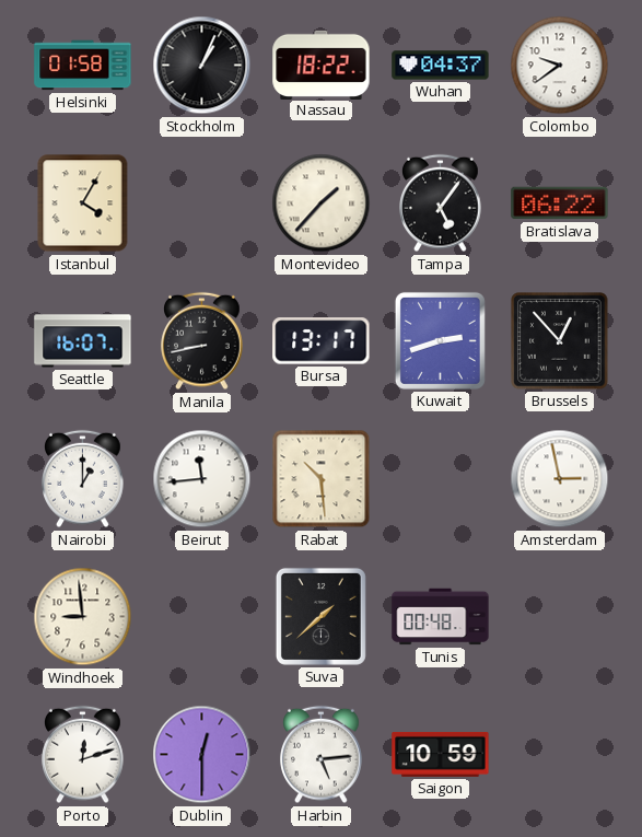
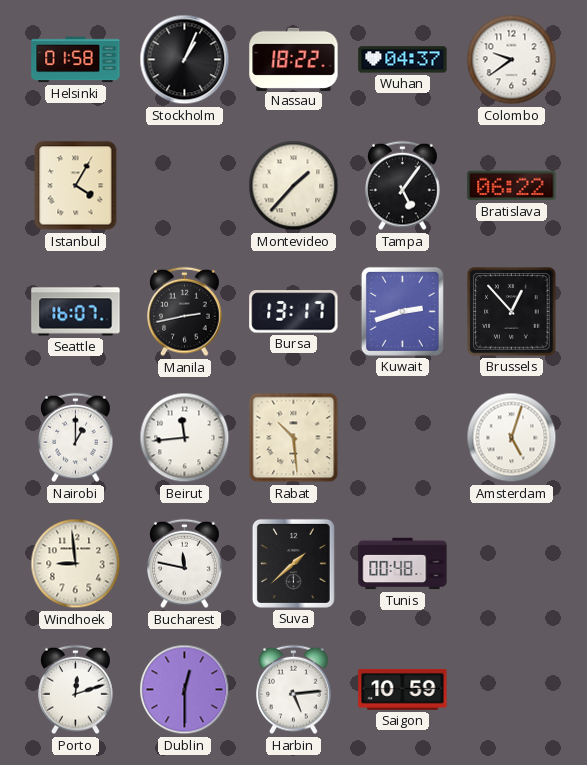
Manila: 8:43 -> 2:43
Amsterdam: 2:58 -> 5:03
Bucharest: none -> 11:47
